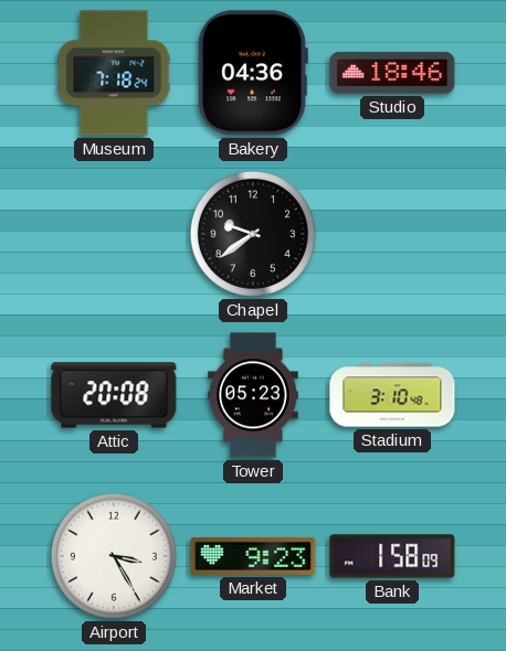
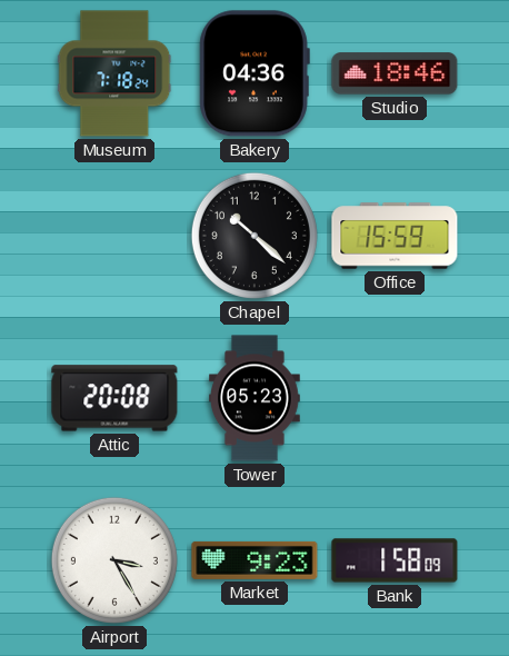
Chapel: 9:39 -> 10:22
Office: none -> 15:59
Stadium: 3:10 -> none
